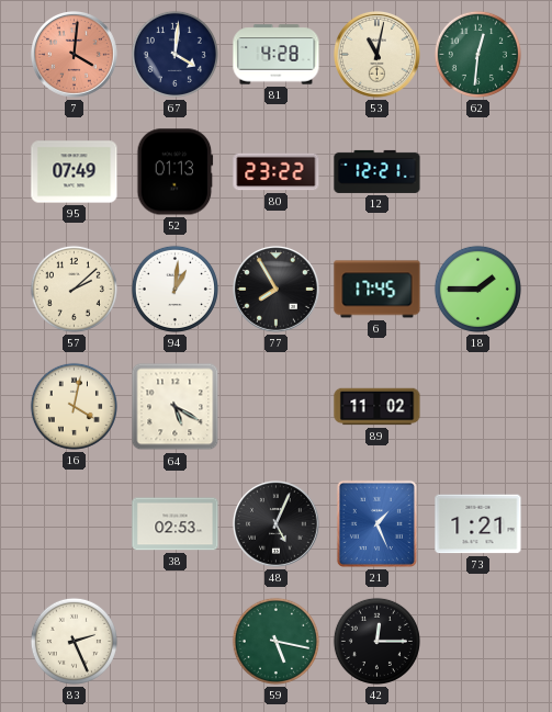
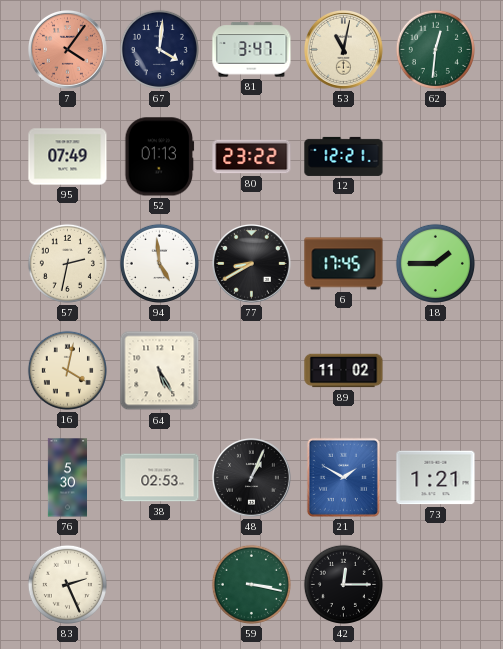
7: 4:01 -> 4:06
81: 4:28 -> 3:47
57: 2:08 -> 2:32
94: 1:01 -> 4:59
77: 7:55 -> 8:40
64: 5:20 -> 5:25
76: none -> 5:30
48: 5:04 -> 1:04
21: 1:26 -> 1:50
59: 5:17 -> 3:17
